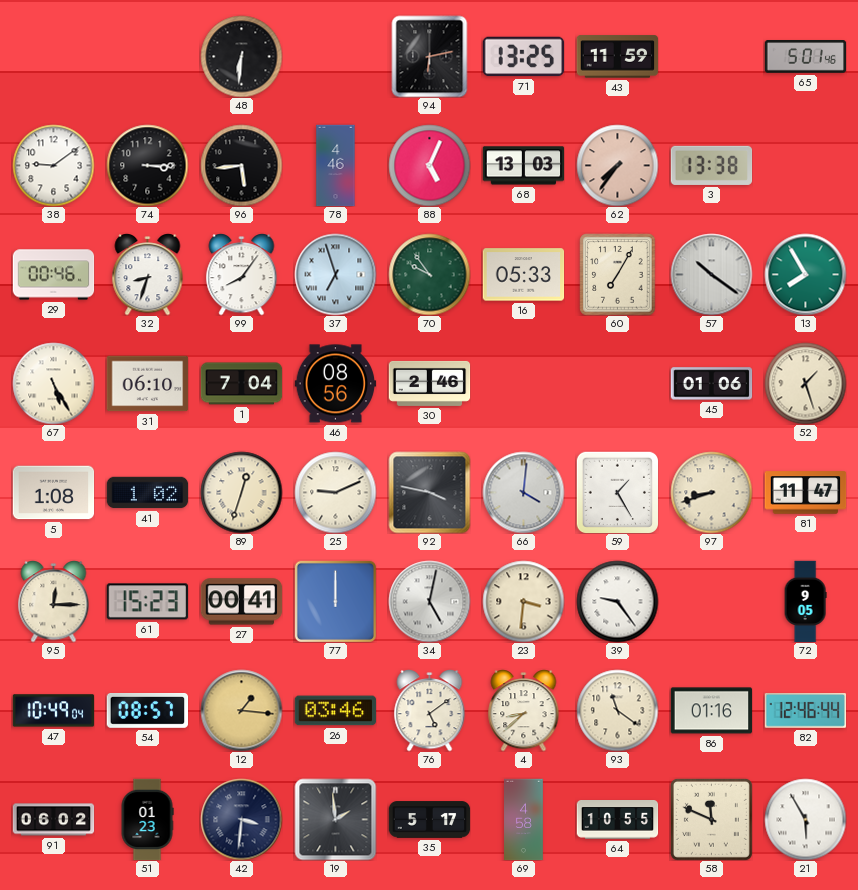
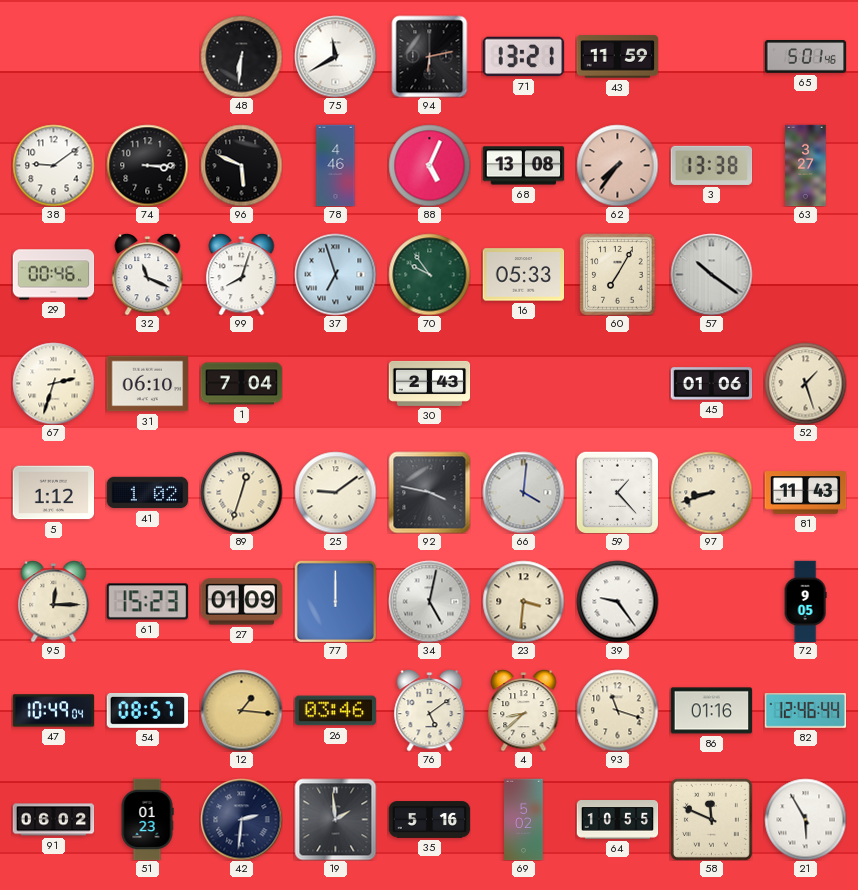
75: none -> 11:40
71: 13:25 -> 13:21
96: 5:44 -> 5:49
68: 13:03 -> 13:08
63: none -> 3:27
32: 8:33 -> 11:19
99: 8:06 -> 8:03
13: 7:55 -> none
67: 5:25 -> 2:33
46: 08:56 -> none
30: 2:46 -> 2:43
5: 1:08 -> 1:12
25: 9:11 -> 9:09
59: 1:25 -> 1:23
81: 11:47 -> 11:43
27: 00:41 -> 01:09
93: 11:21 -> 11:18
42: 3:31 -> 2:31
35: 5:17 -> 5:16
69: 4:58 -> 5:02
